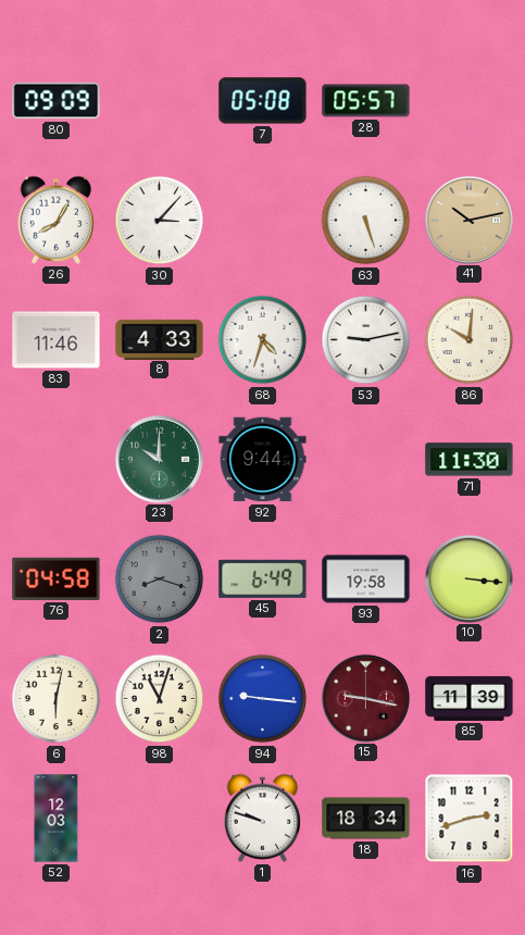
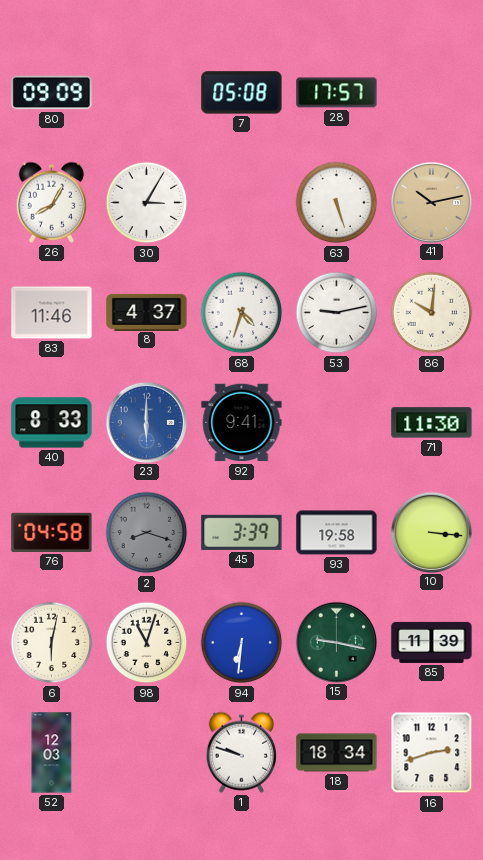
28: 05:57 -> 17:57
30: 3:07 -> 3:05
8: 4:33 -> 4:37
40: none -> 8:33
23: 10:00 -> 6:00
23 dial: green -> blue
92: 9:44 -> 9:41
45: 6:49 -> 3:39
94: 9:16 -> 6:31
15 dial: burgundy -> green
